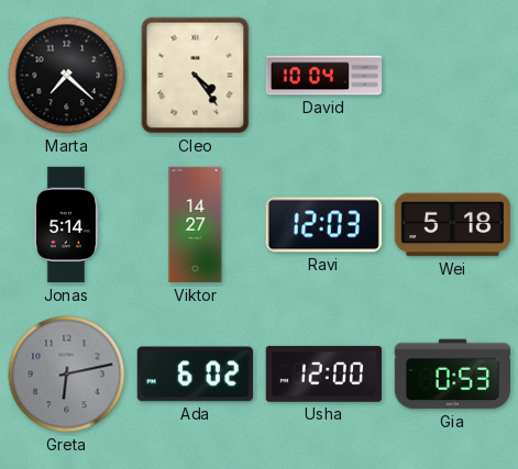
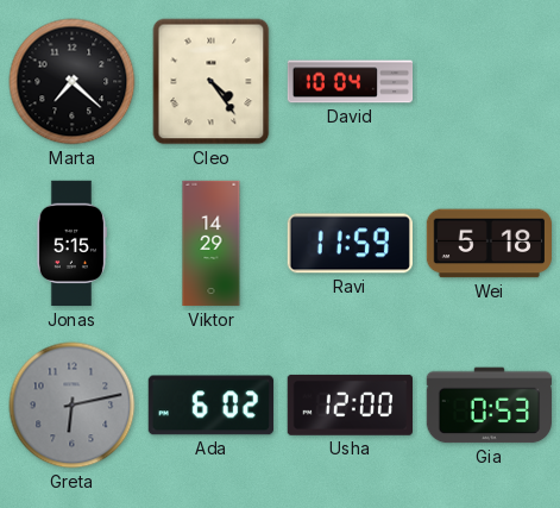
Jonas: 5:14 -> 5:15
Viktor: 14:27 -> 14:29
Ravi: 12:03 -> 11:59
